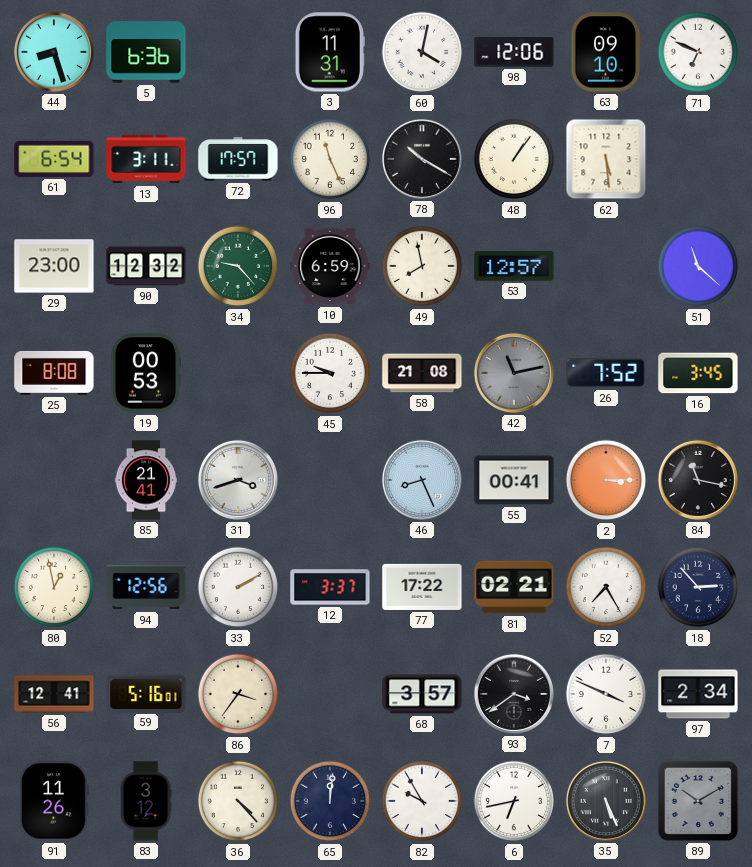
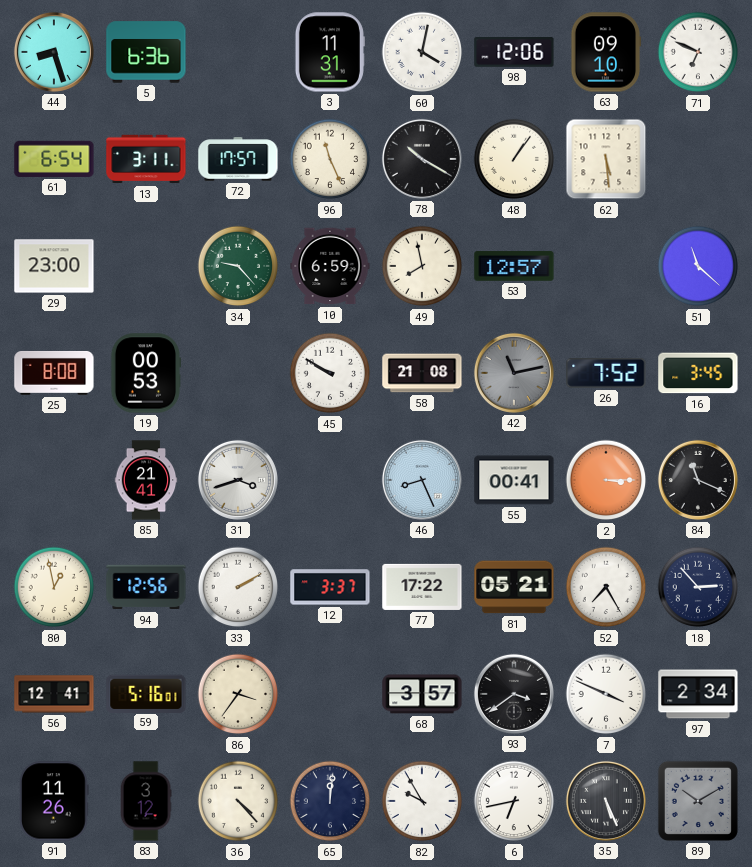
90: 12:32 -> none
45: 9:45 -> 9:50
84: 11:17 -> 11:19
81: 02:21 -> 05:21
